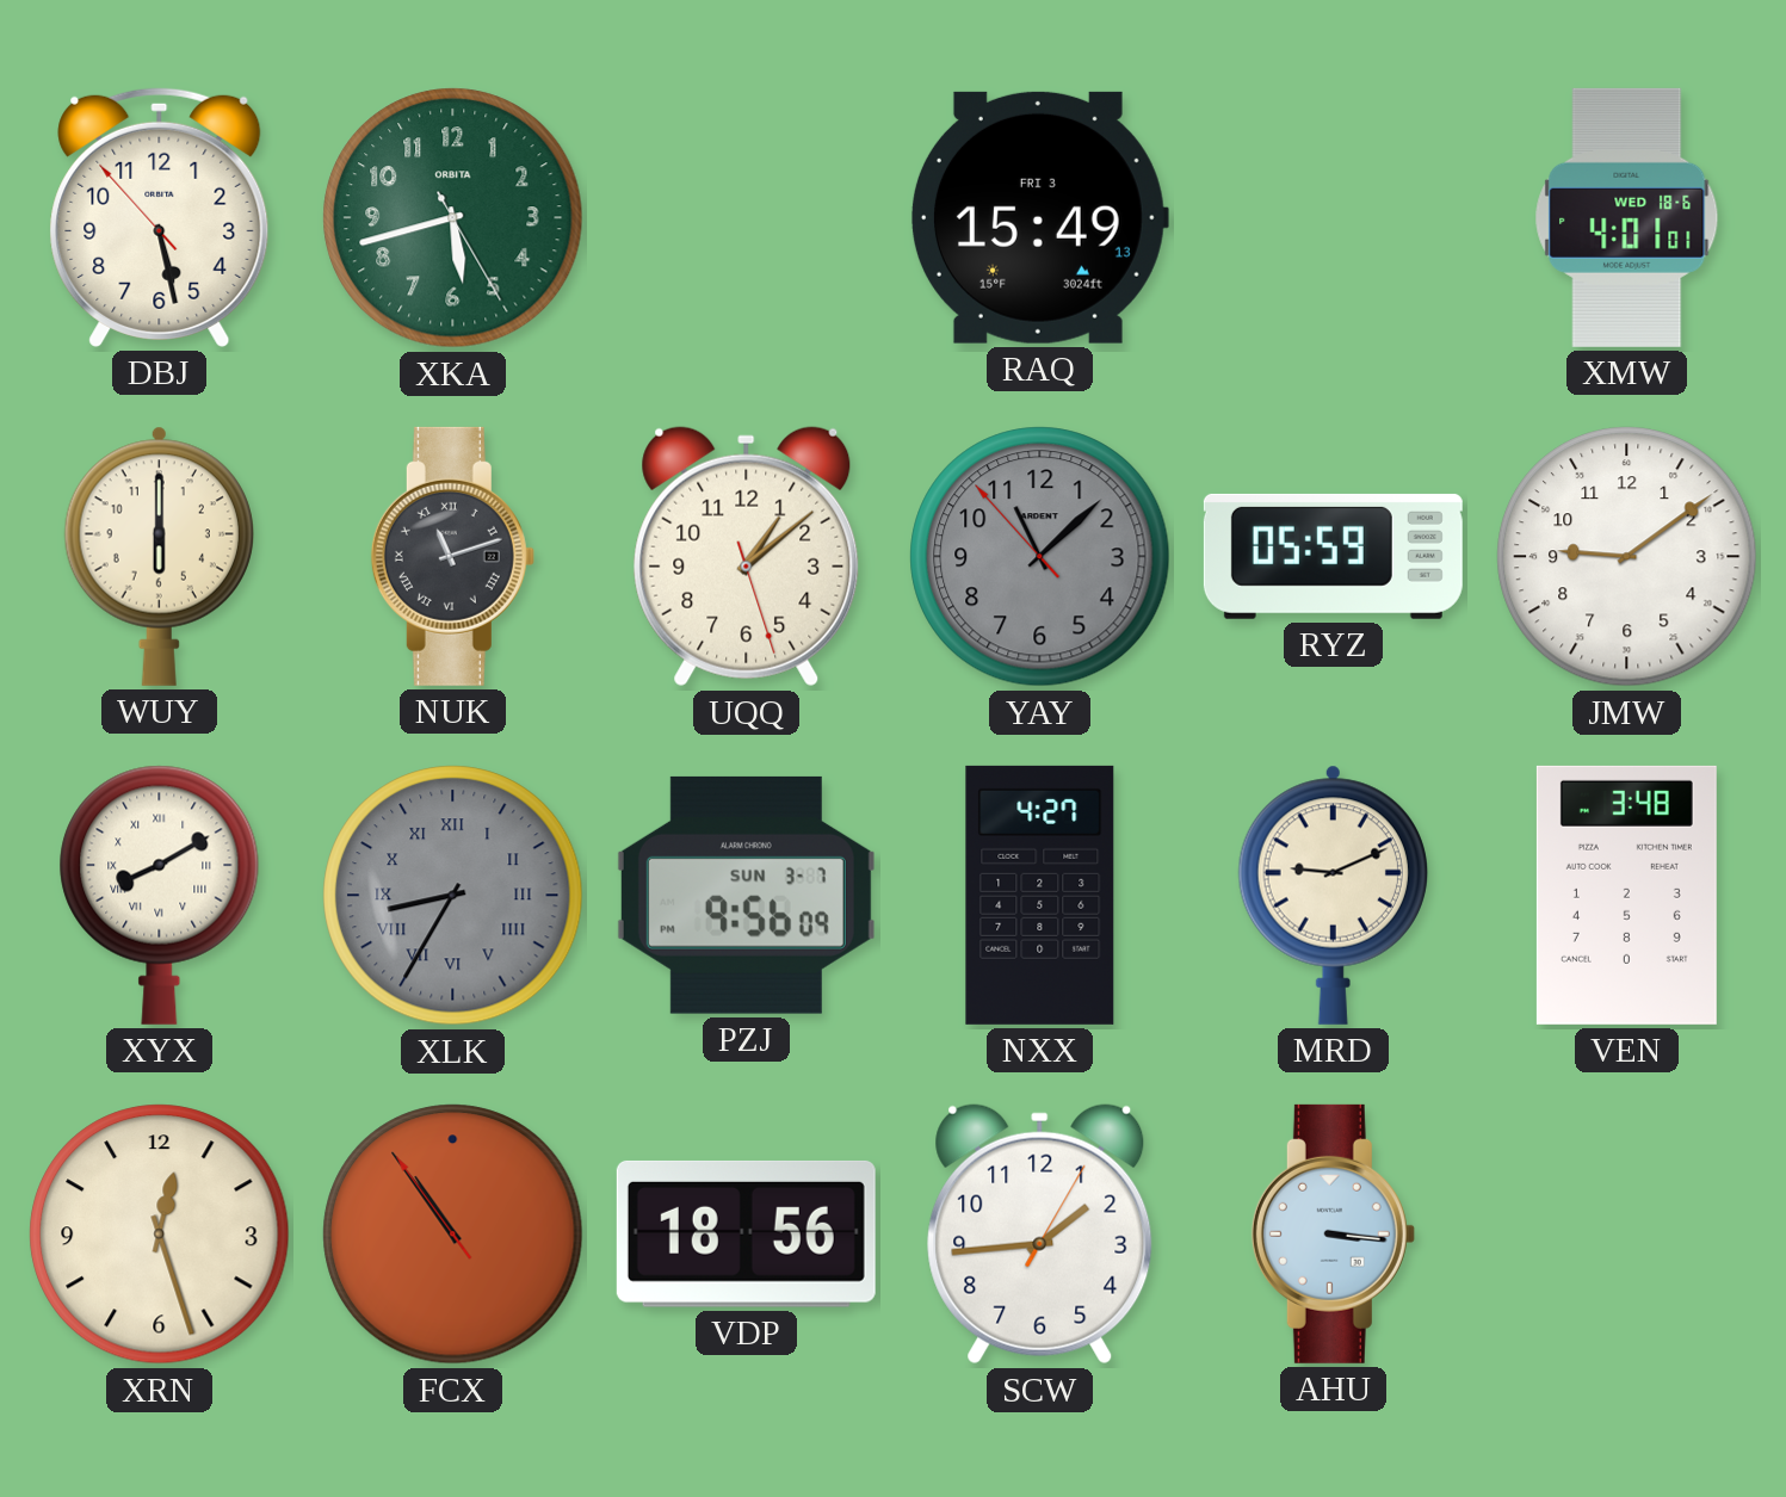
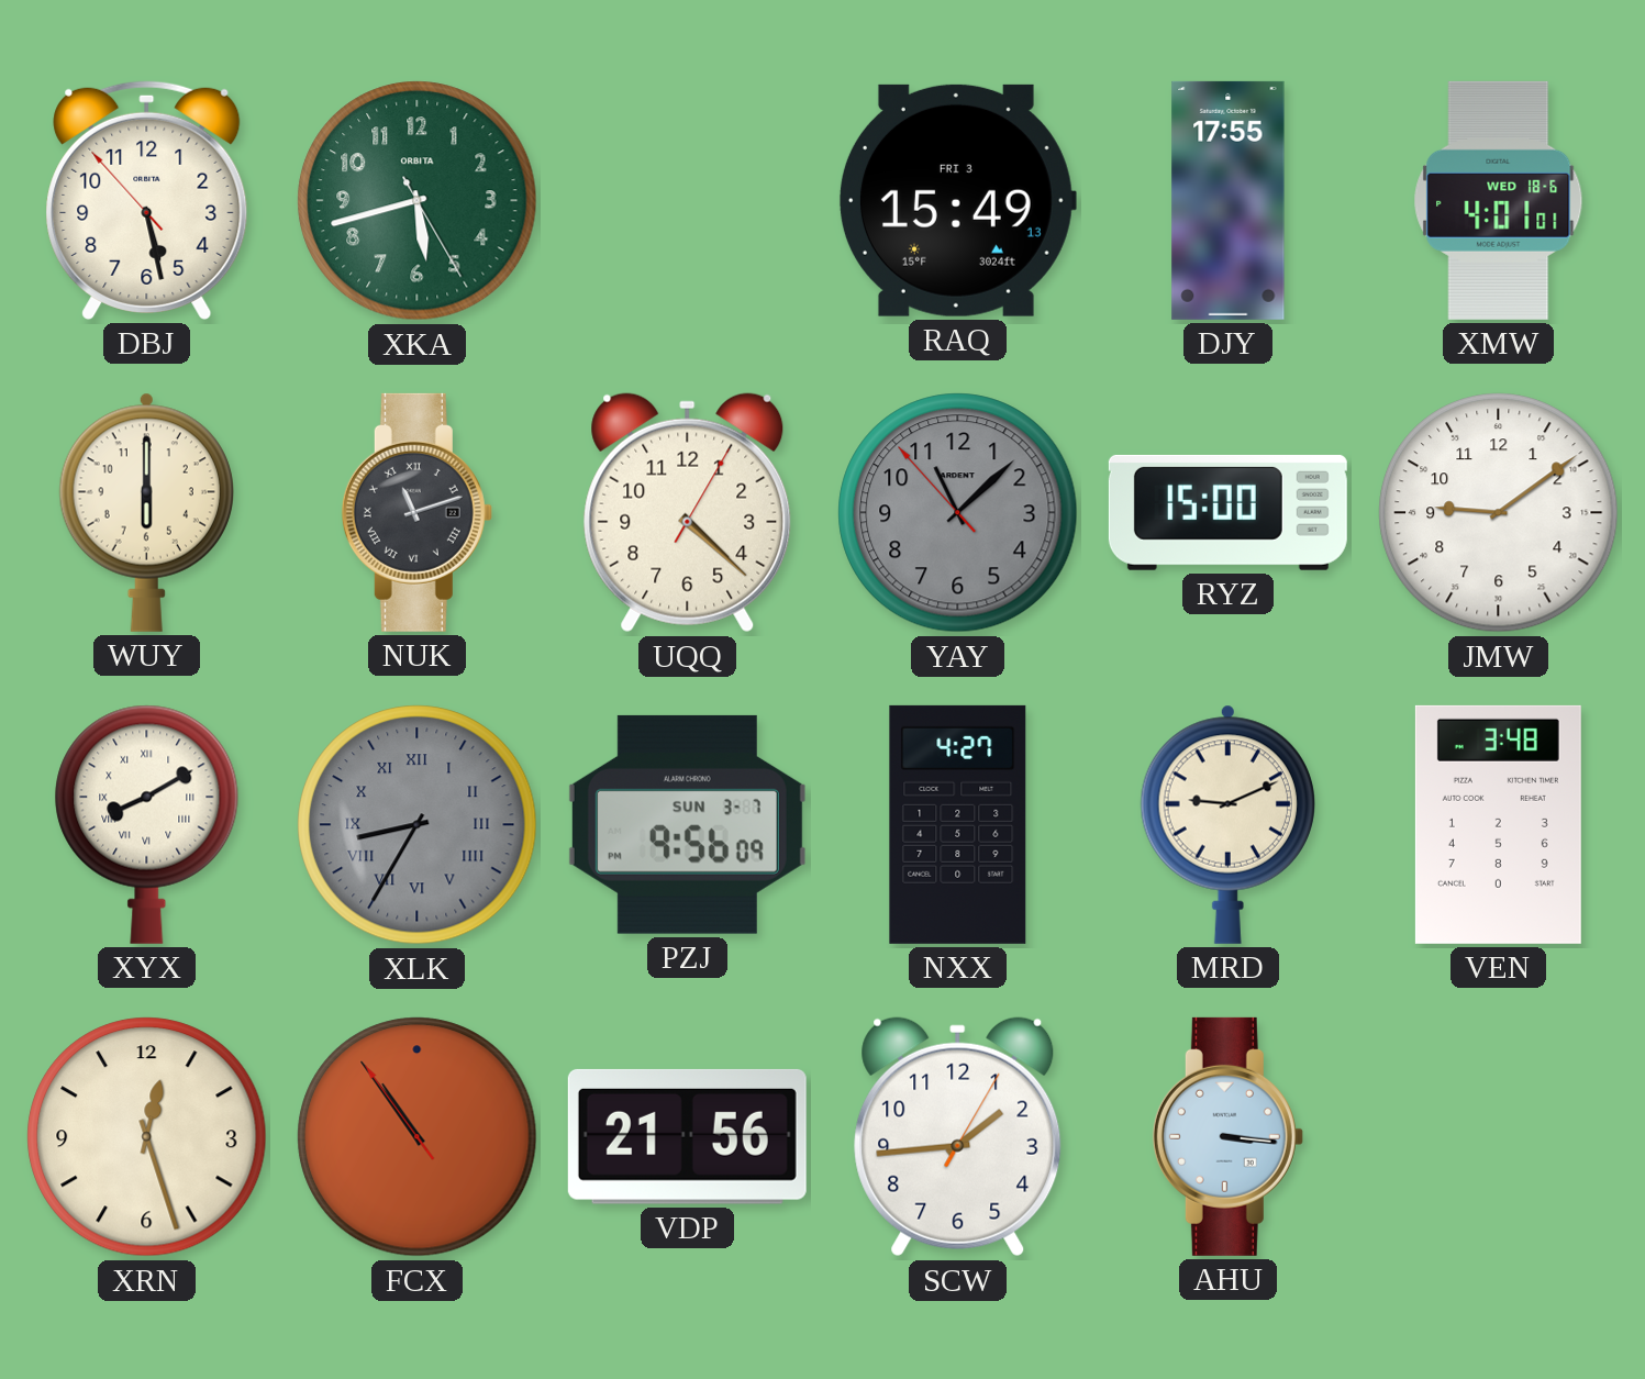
DJY: none -> 17:55
UQQ: 1:08 -> 4:22
RYZ: 05:59 -> 15:00
VDP: 18:56 -> 21:56
